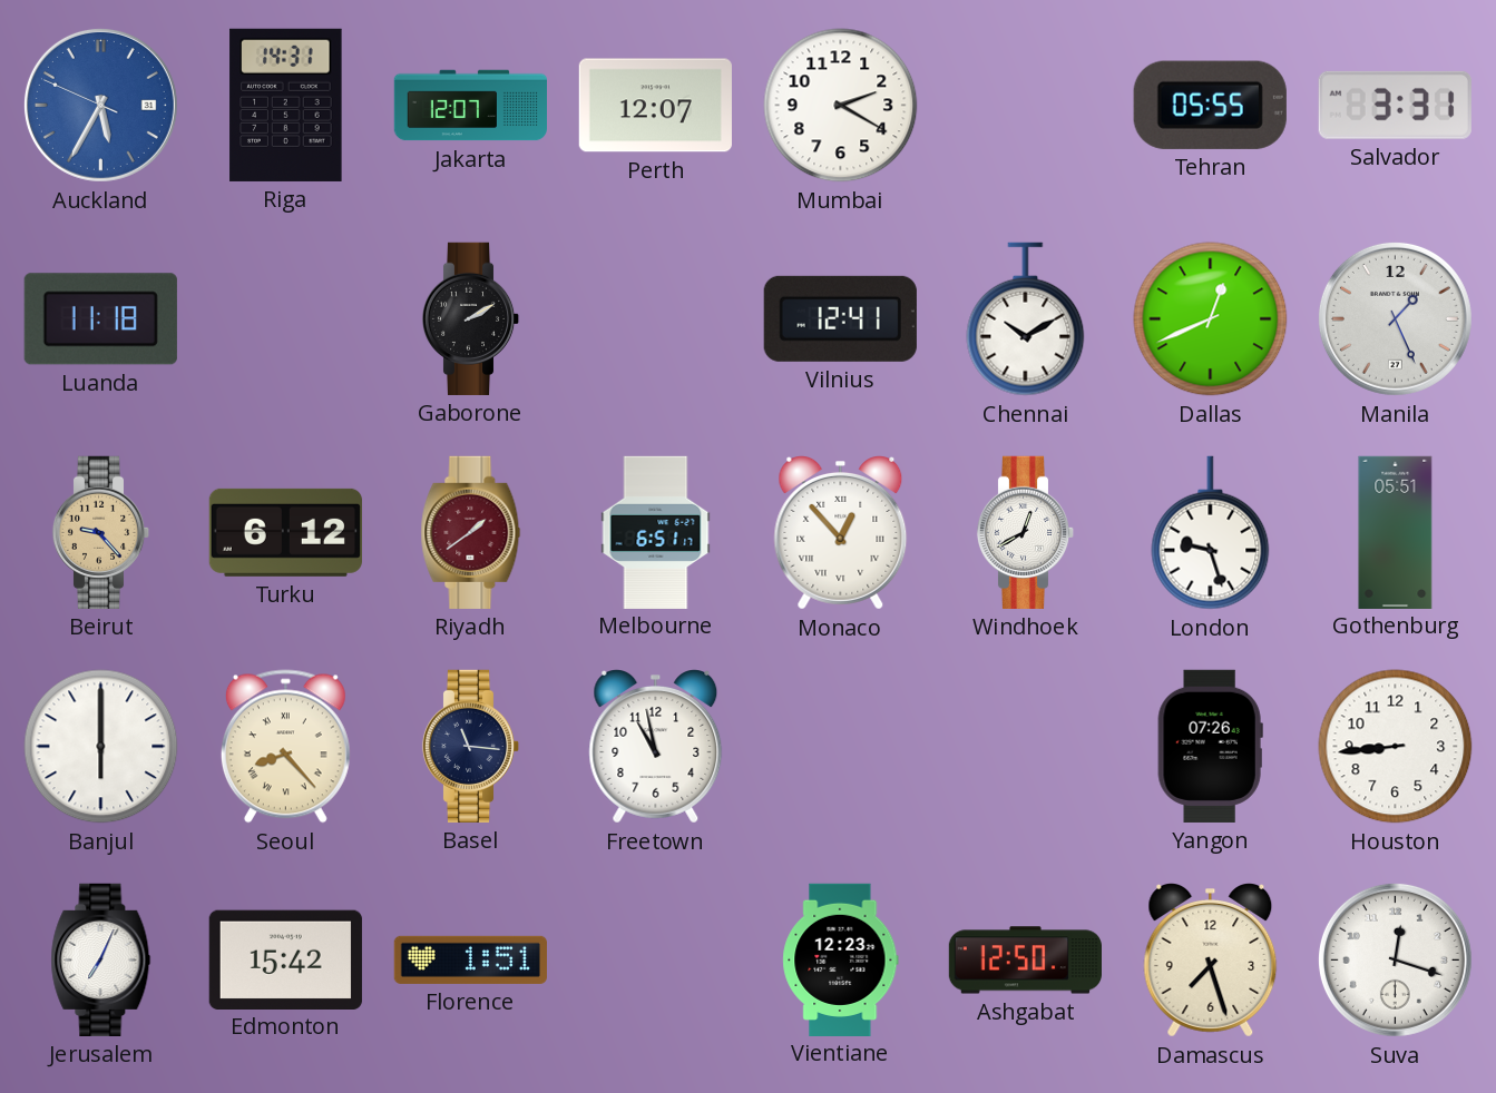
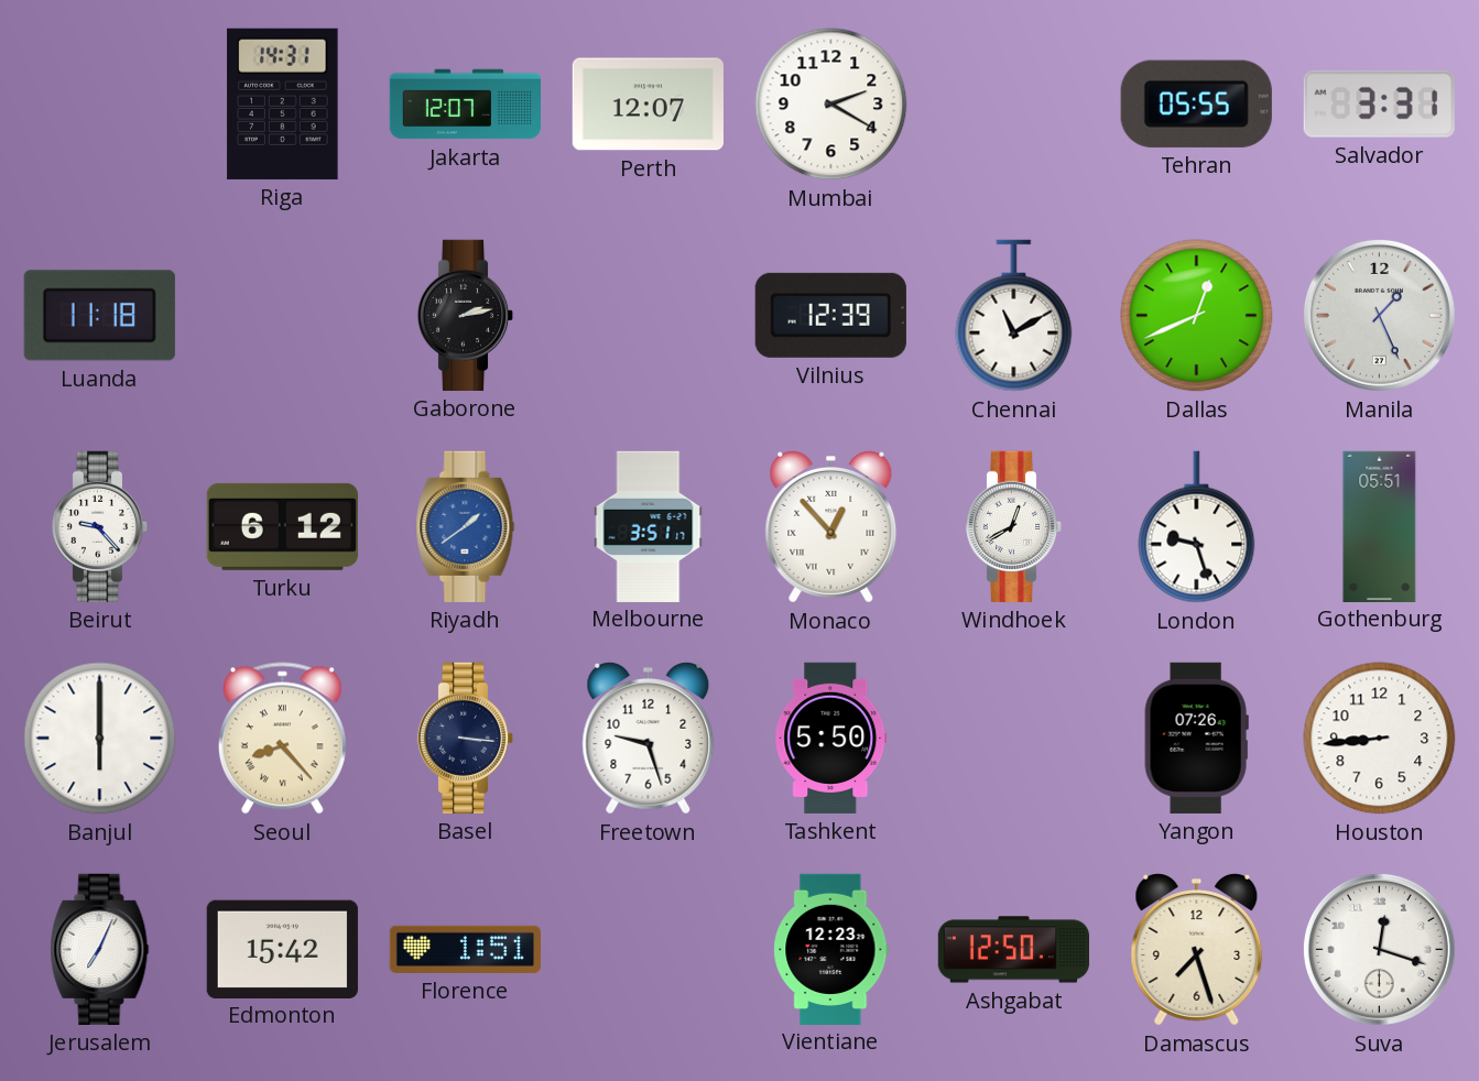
Auckland: 5:34 -> none
Gaborone: 2:10 -> 2:13
Vilnius: 12:41 -> 12:39
Chennai: 10:10 -> 11:10
Beirut dial: champagne -> white
Riyadh dial: burgundy -> blue
Melbourne: 6:51 -> 3:51
Basel: 11:16 -> 3:16
Freetown: 10:58 -> 9:27
Tashkent: none -> 5:50
